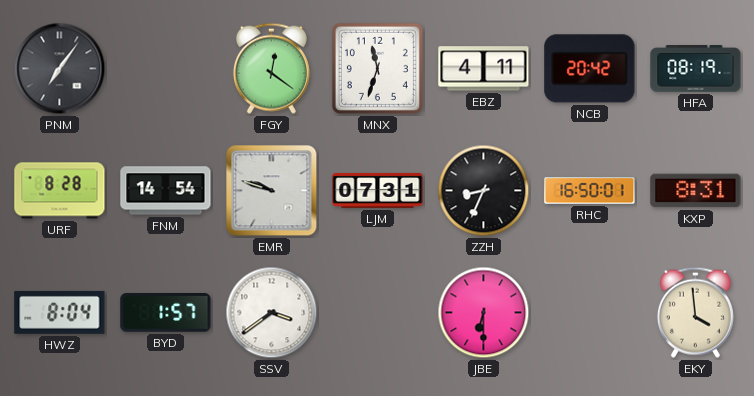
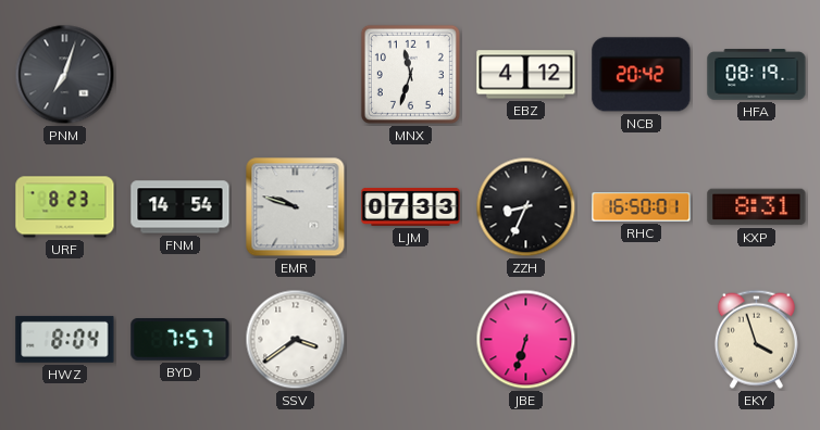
PNM: 7:06 -> 7:03
FGY: 12:21 -> none
EBZ: 4:11 -> 4:12
URF: 8:28 -> 8:23
LJM: 07:31 -> 07:33
BYD: 1:57 -> 7:57
JBE: 6:30 -> 6:33
EKY: 3:59 -> 3:57
